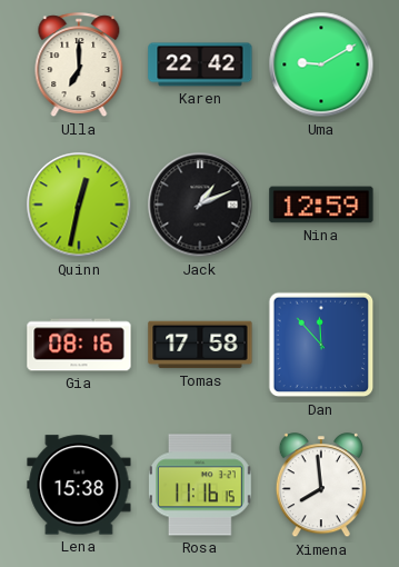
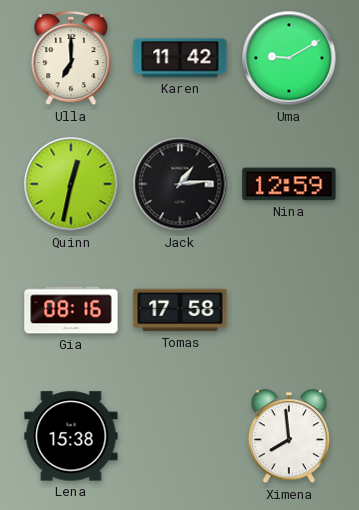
Karen: 22:42 -> 11:42
Jack: 1:11 -> 1:14
Dan: 11:53 -> none
Rosa: 11:16 -> none
